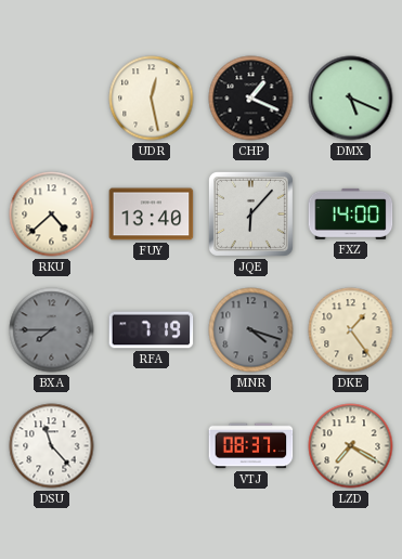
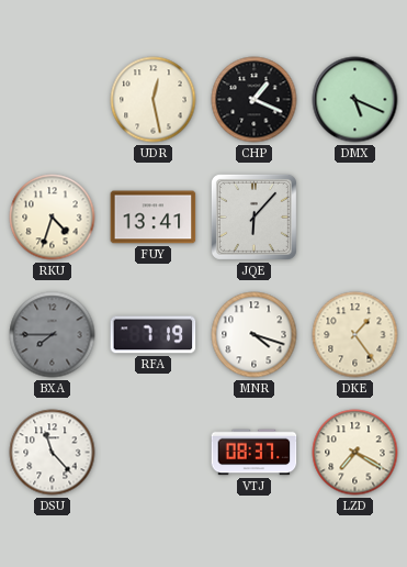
RKU: 4:38 -> 4:33
FUY: 13:40 -> 13:41
FXZ: 14:00 -> none
MNR dial: grey -> white
